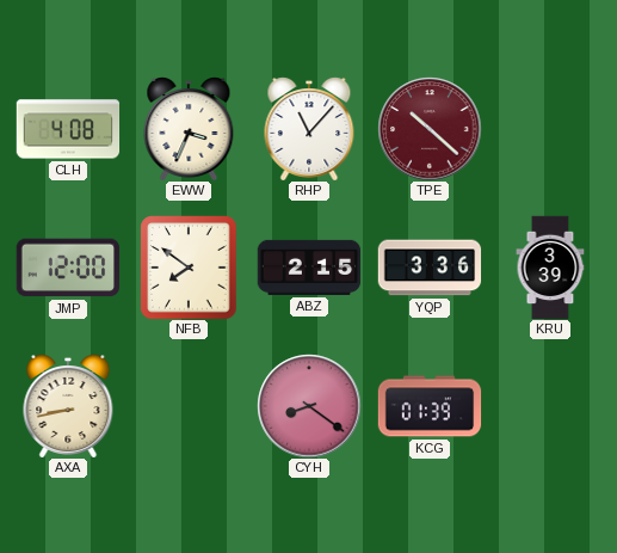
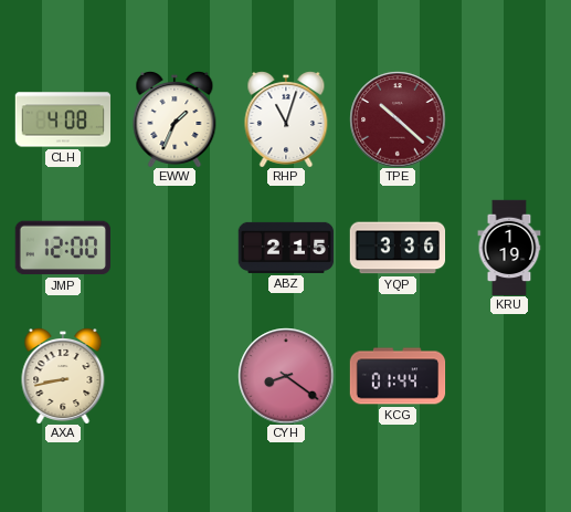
EWW: 3:34 -> 1:34
RHP: 11:07 -> 11:03
NFB: 7:51 -> none
KRU: 3:39 -> 1:19
KCG: 01:39 -> 01:44
